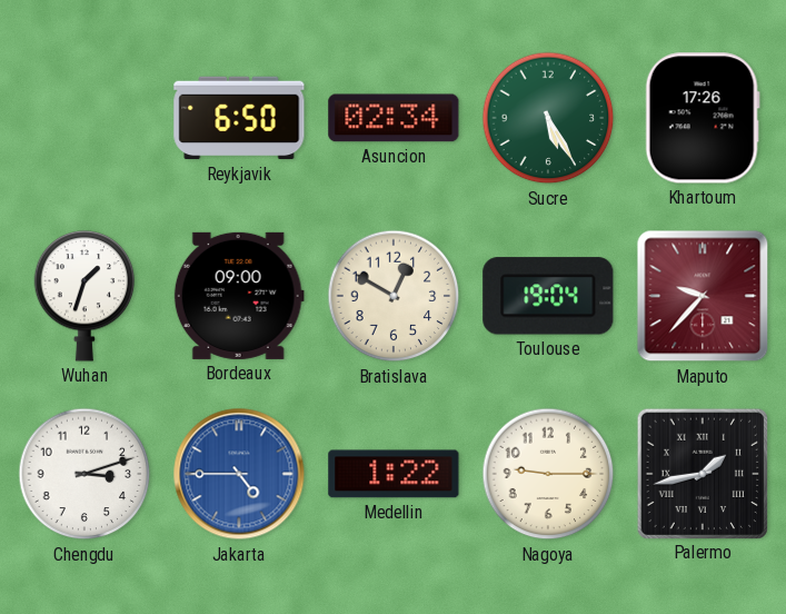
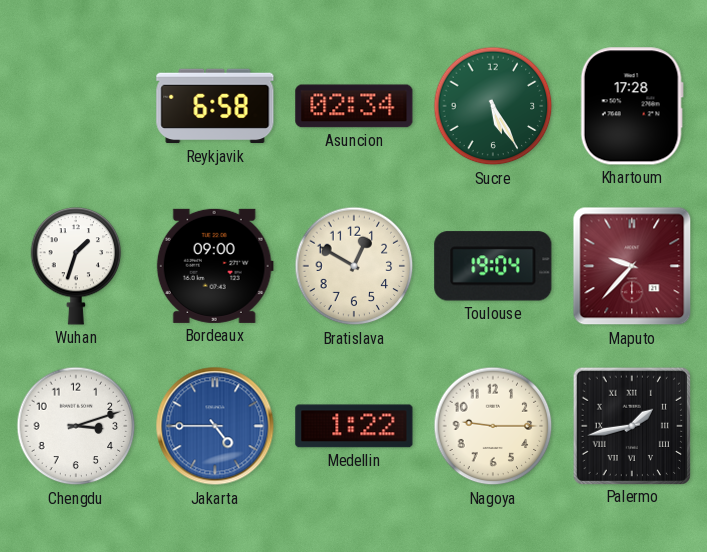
Reykjavik: 6:50 -> 6:58
Khartoum: 17:26 -> 17:28
